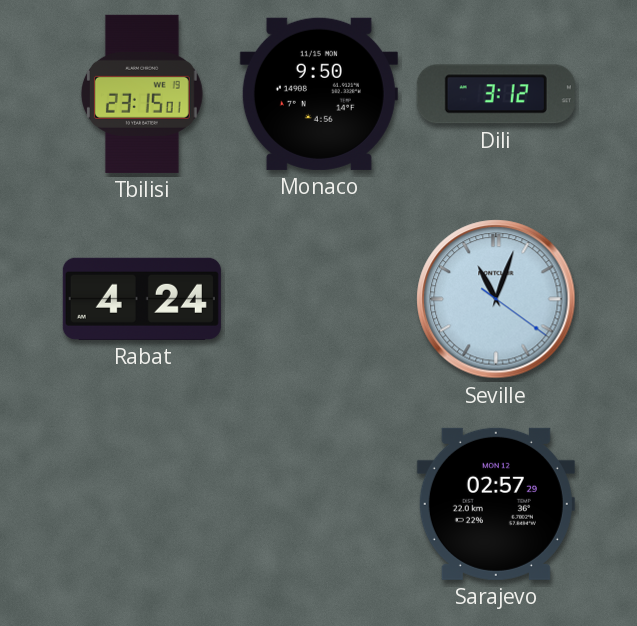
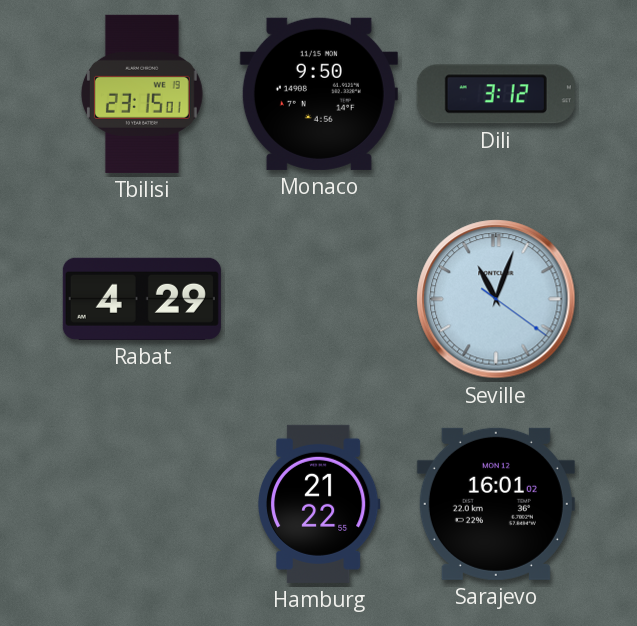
Rabat: 4:24 -> 4:29
Hamburg: none -> 21:22
Sarajevo: 02:57 -> 16:01
